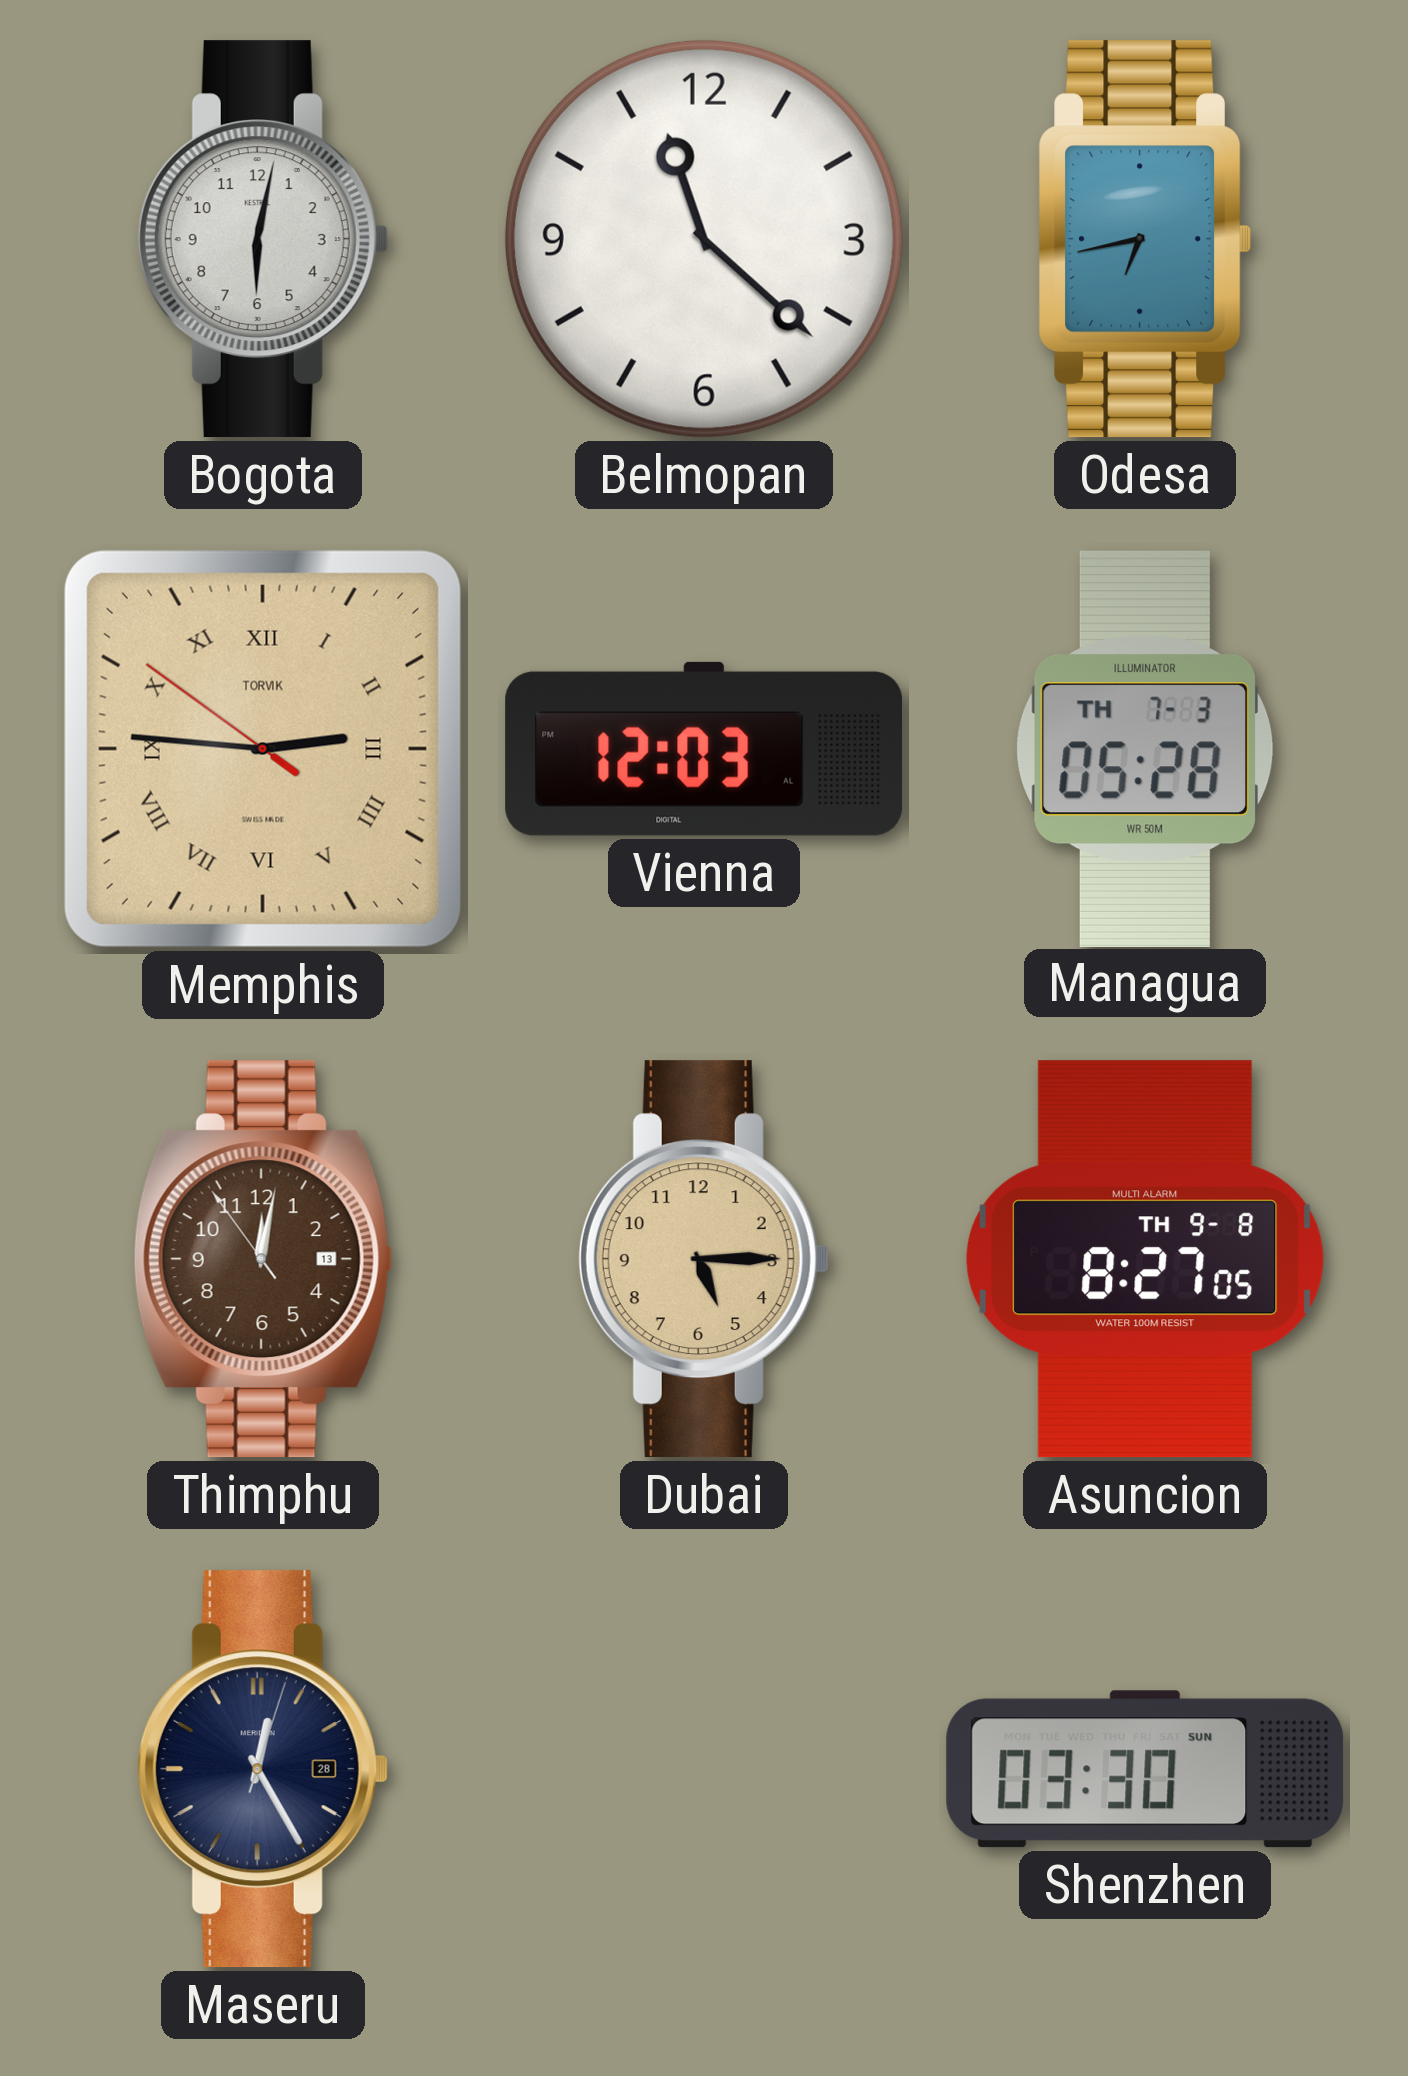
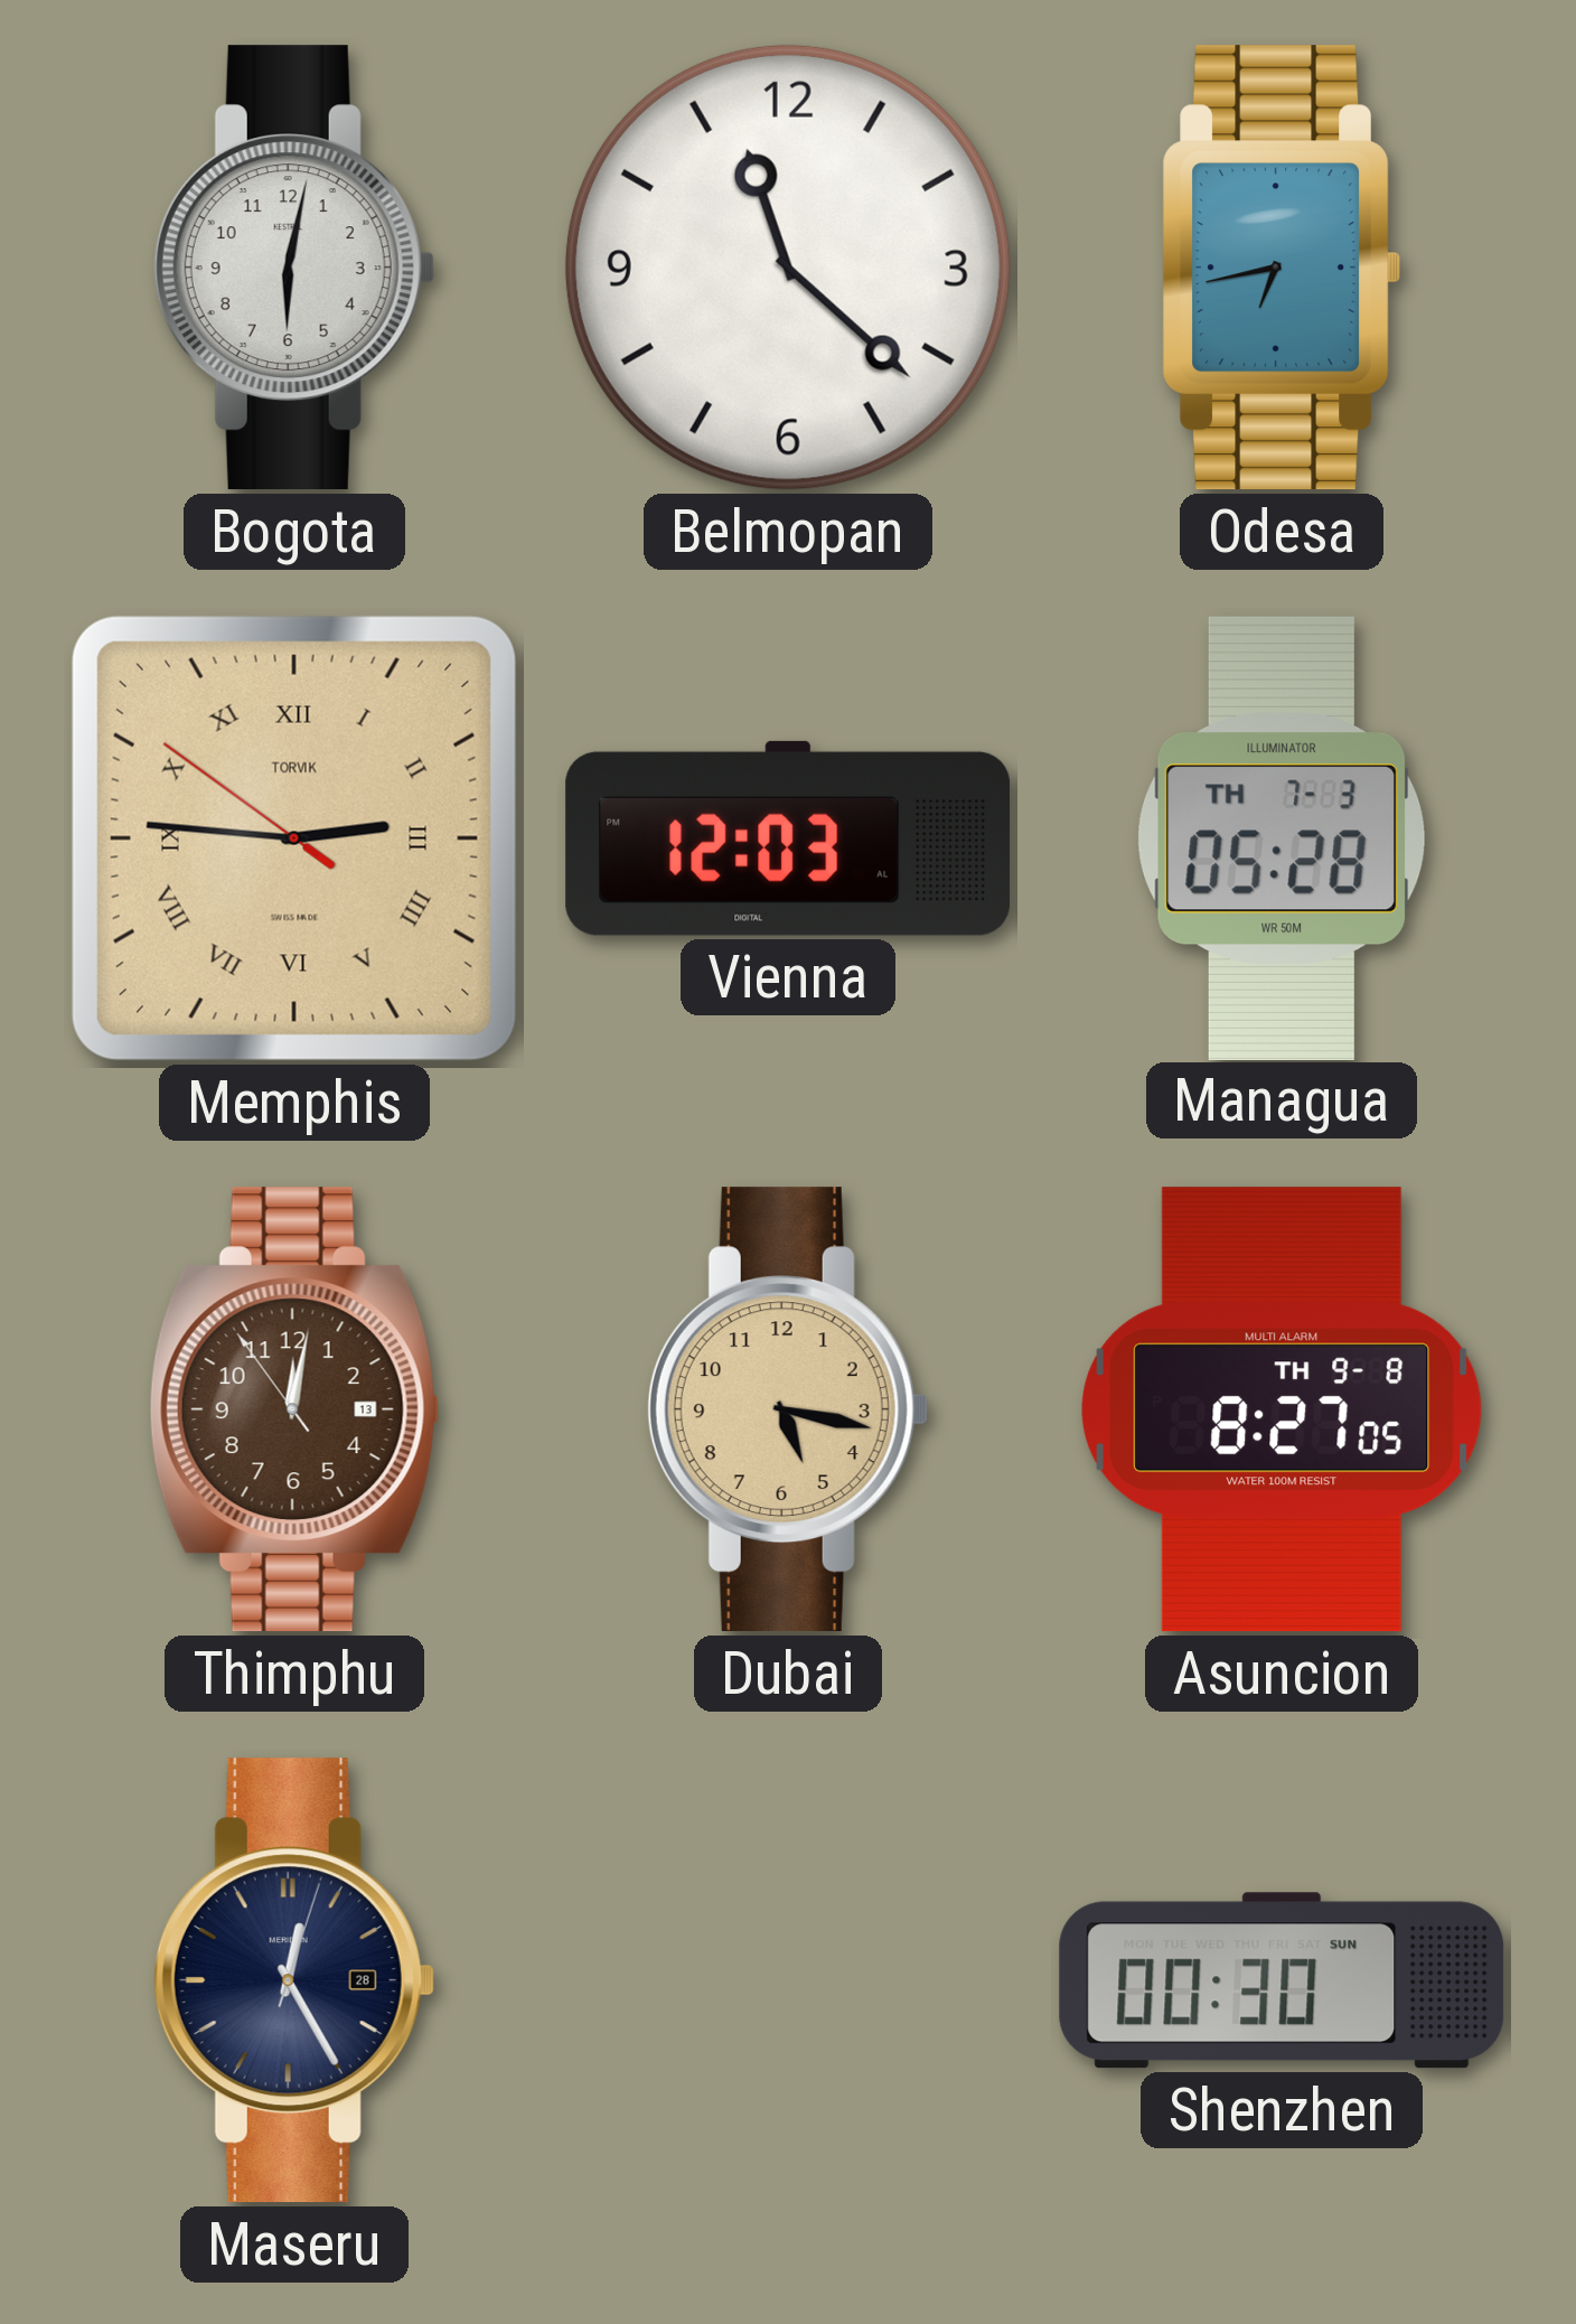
Dubai: 5:15 -> 5:17
Shenzhen: 03:30 -> 00:30
